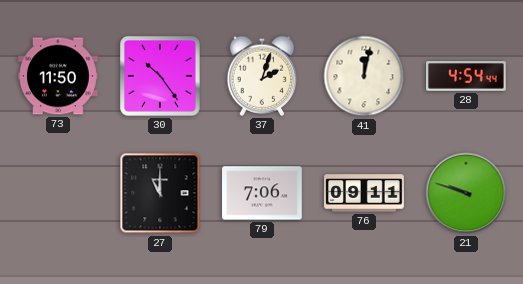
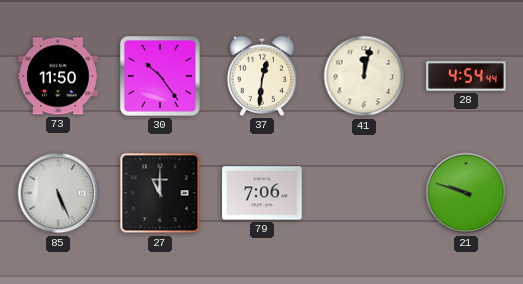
37: 2:03 -> 12:31
85: none -> 5:26
76: 09:11 -> none
